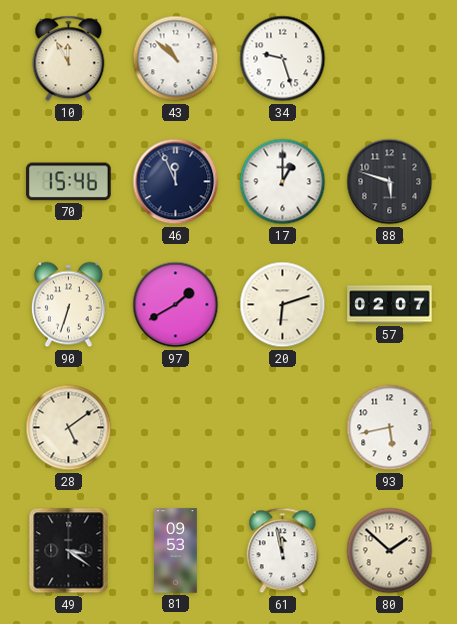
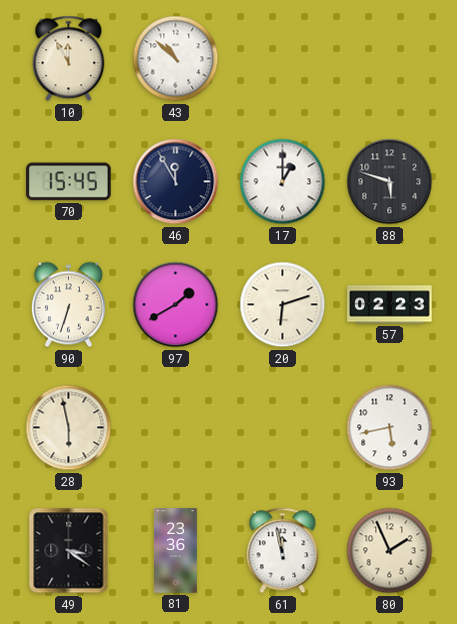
34: 9:27 -> none
70: 15:46 -> 15:45
46: 11:56 -> 11:55
57: 02:07 -> 02:23
28: 5:09 -> 5:58
81: 09:53 -> 23:36
80: 1:52 -> 1:56
